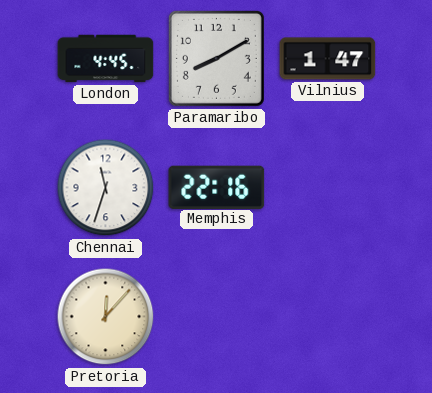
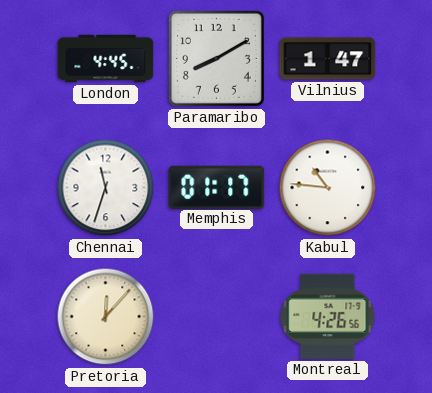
Memphis: 22:16 -> 01:17
Kabul: none -> 10:46
Montreal: none -> 4:26
